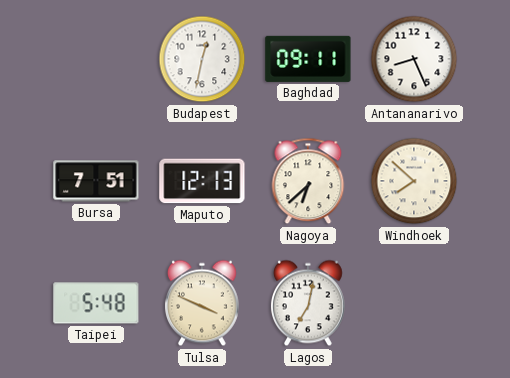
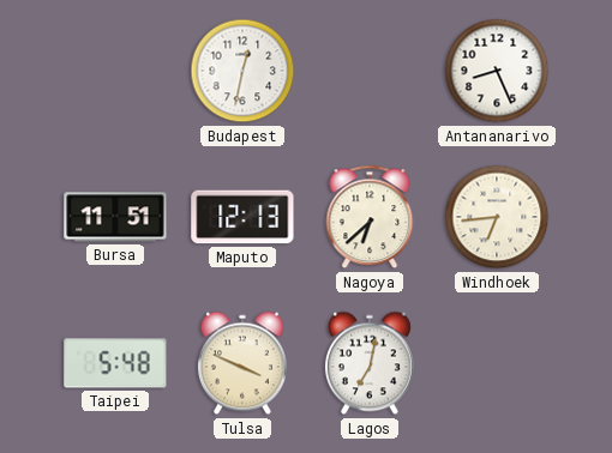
Baghdad: 09:11 -> none
Bursa: 7:51 -> 11:51
Windhoek: 7:52 -> 6:44
